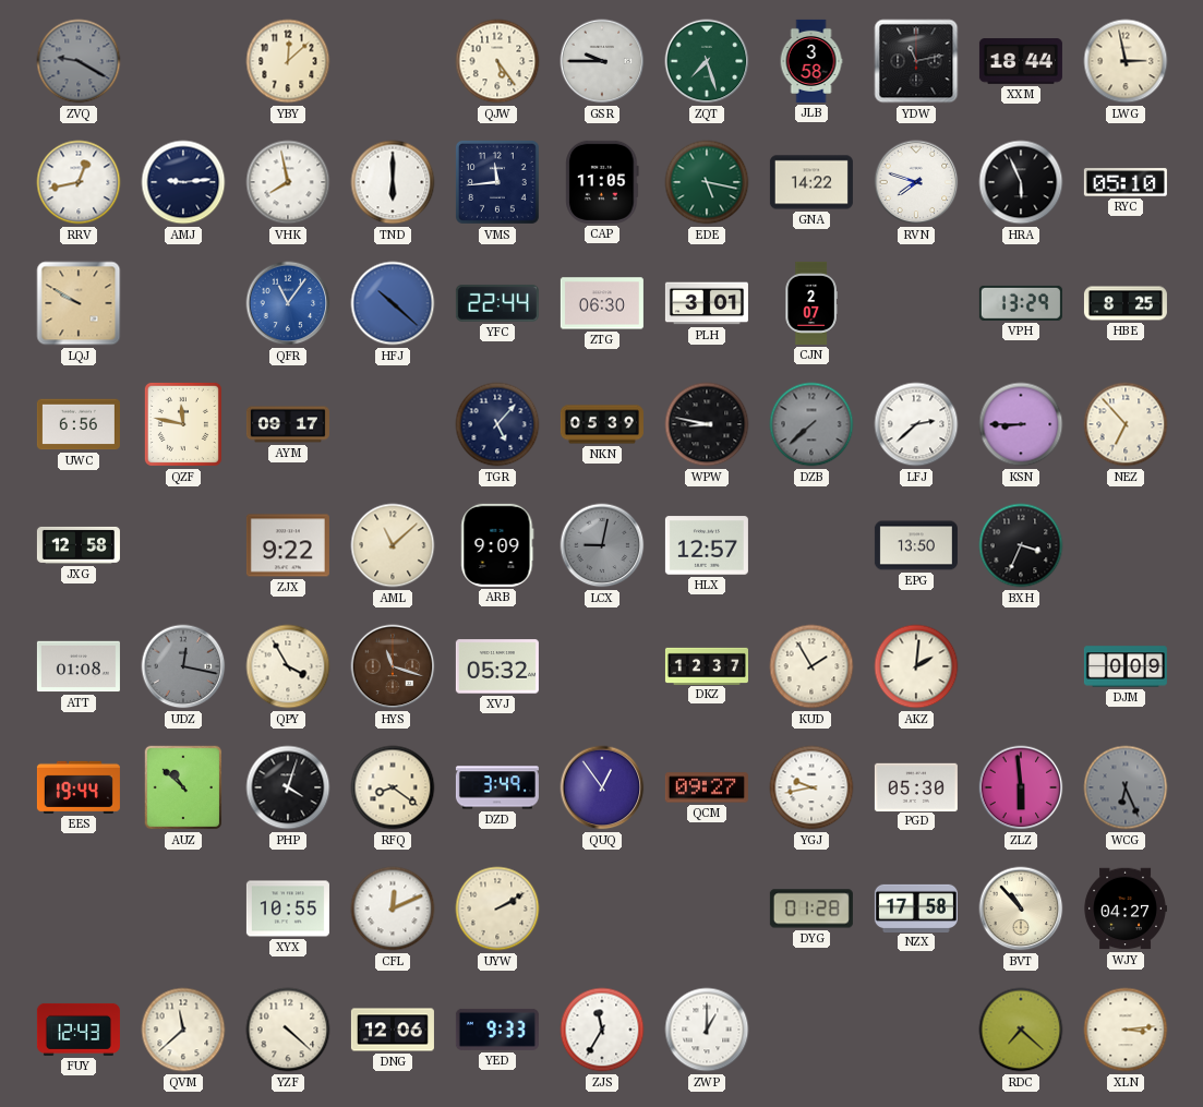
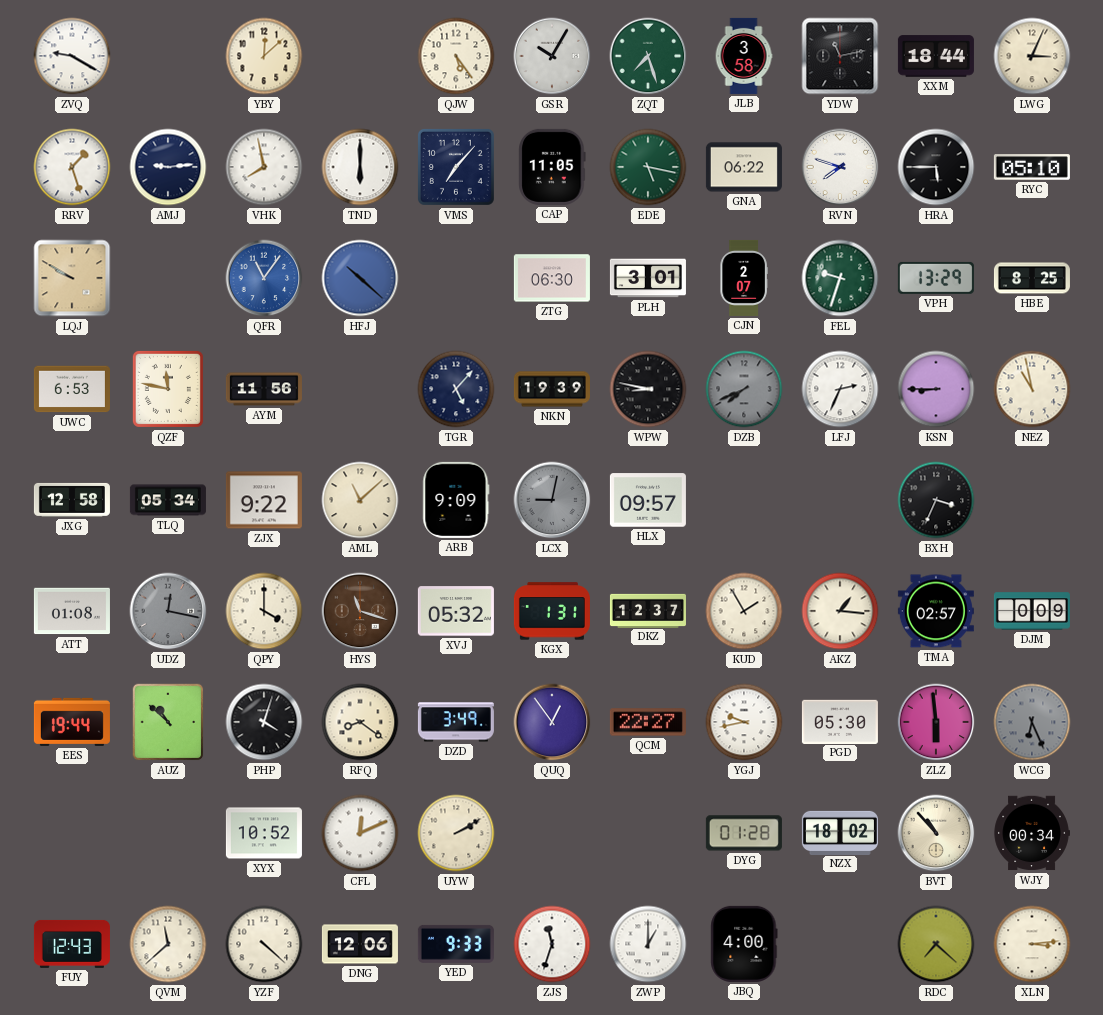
ZVQ dial: grey -> white
GSR: 9:45 -> 10:05
LWG: 2:58 -> 3:04
RRV: 12:43 -> 1:27
VMS: 11:44 -> 7:07
GNA: 14:22 -> 06:22
HRA: 5:56 -> 5:45
YFC: 22:44 -> none
FEL: none -> 9:33
UWC: 6:56 -> 6:53
AYM: 09:17 -> 11:56
NKN: 05:39 -> 19:39
DZB: 7:38 -> 7:41
LFJ: 2:38 -> 2:34
NEZ: 6:53 -> 10:58
TLQ: none -> 05:34
HLX: 12:57 -> 09:57
EPG: 13:50 -> none
QPY: 3:55 -> 4:00
KGX: none -> 1:31
AKZ: 2:01 -> 1:16
TMA: none -> 02:57
QCM: 09:27 -> 22:27
XYX: 10:55 -> 10:52
NZX: 17:58 -> 18:02
WJY: 04:27 -> 00:34
ZJS: 11:35 -> 11:33
JBQ: none -> 4:00
